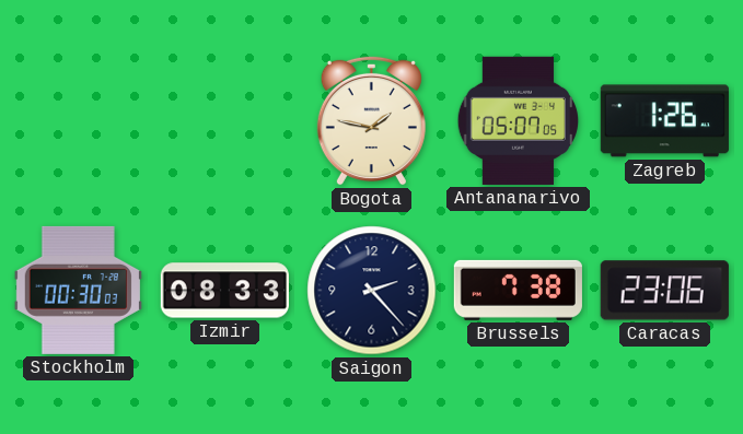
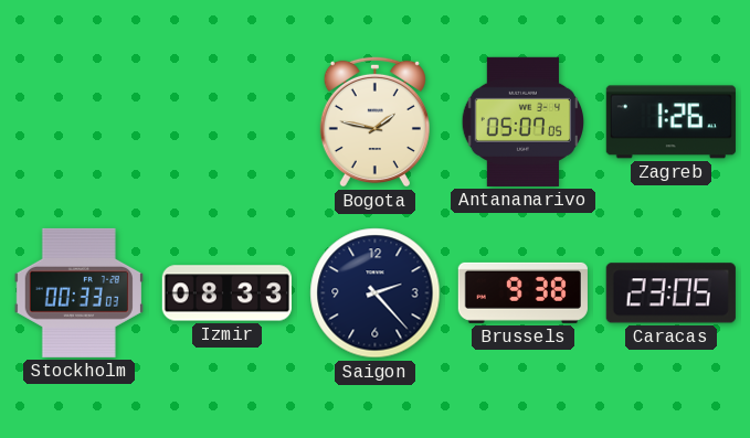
Stockholm: 00:30 -> 00:33
Brussels: 7:38 -> 9:38
Caracas: 23:06 -> 23:05
